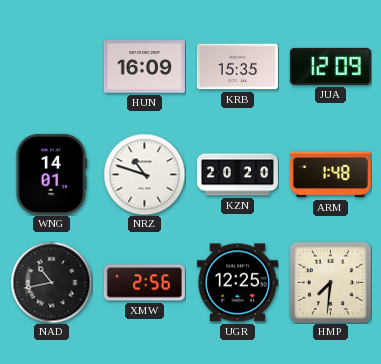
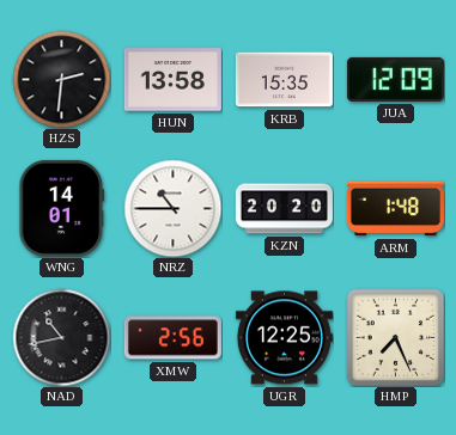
HZS: none -> 2:31
HUN: 16:09 -> 13:58
NRZ: 10:48 -> 10:45
HMP: 7:31 -> 7:26
